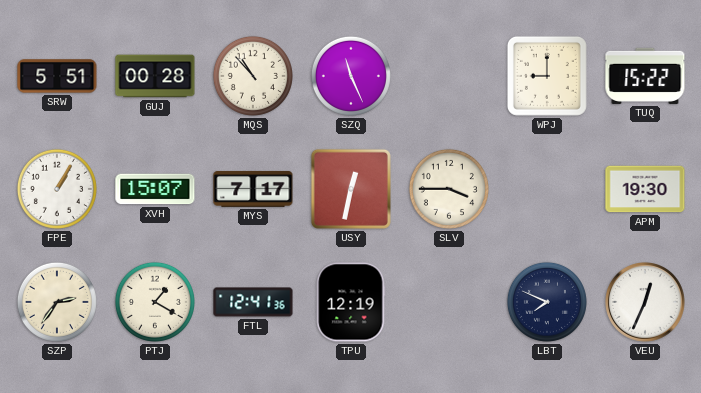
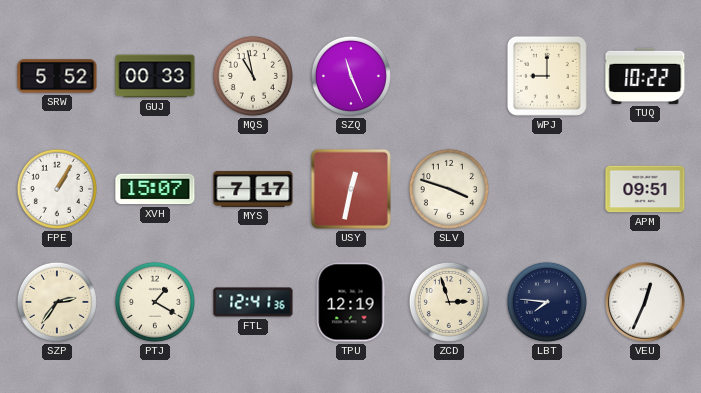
SRW: 5:51 -> 5:52
GUJ: 00:28 -> 00:33
MQS: 10:53 -> 10:58
TUQ: 15:22 -> 10:22
SLV: 3:45 -> 3:48
APM: 19:30 -> 09:51
ZCD: none -> 2:57
LBT: 7:49 -> 7:46
